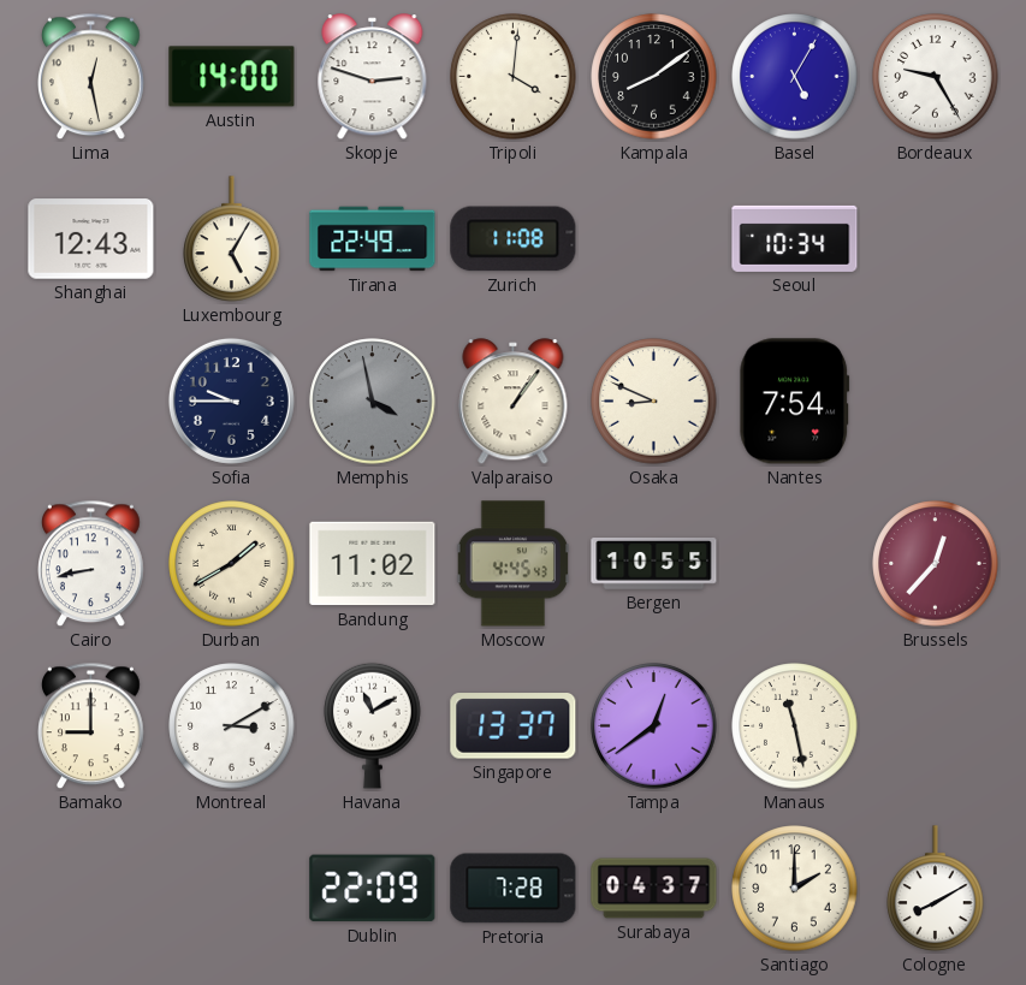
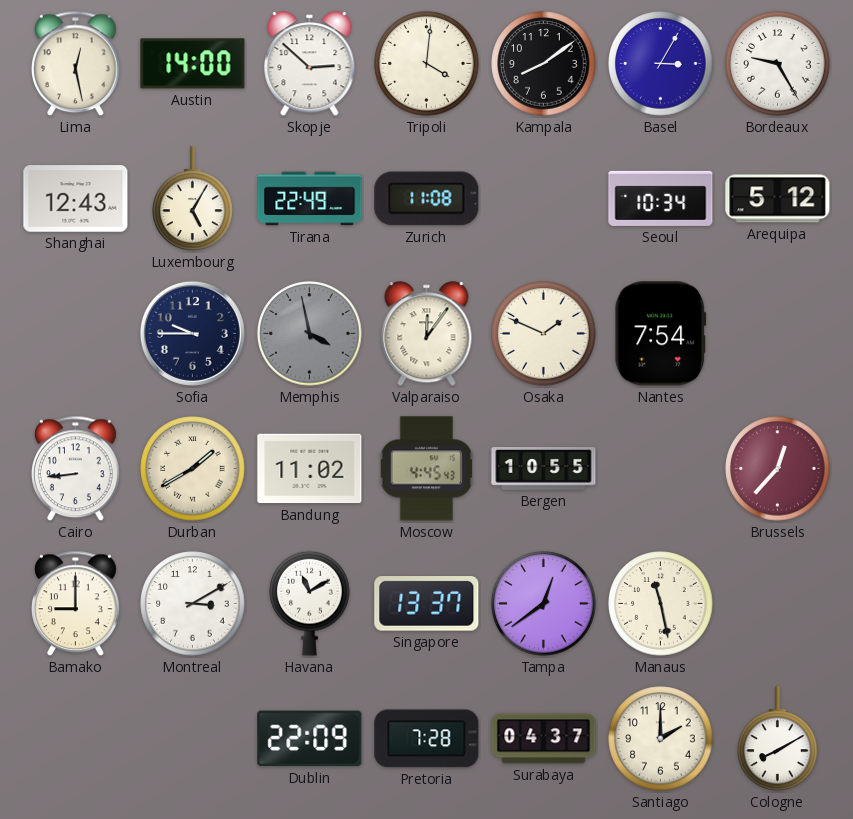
Skopje: 2:48 -> 2:52
Basel: 5:05 -> 3:05
Arequipa: none -> 5:12
Valparaiso: 1:06 -> 12:06
Osaka: 8:49 -> 1:49
Cairo: 8:43 -> 8:44
